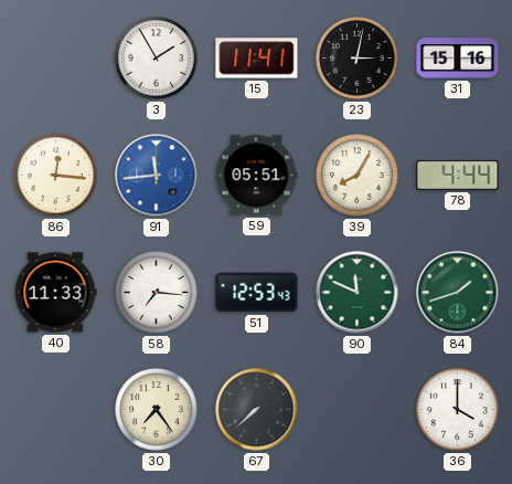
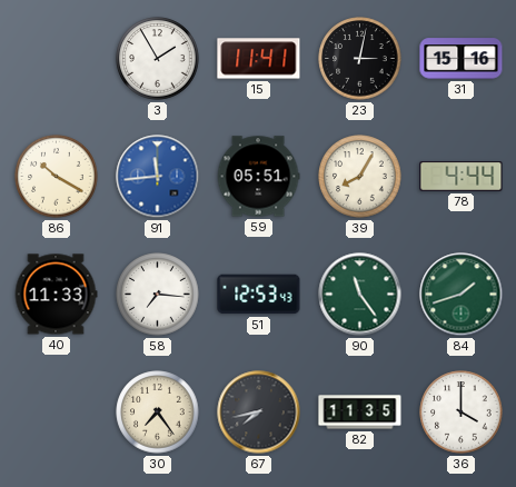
86: 12:16 -> 10:20
90: 11:49 -> 11:24
67: 7:38 -> 7:43
82: none -> 11:35
